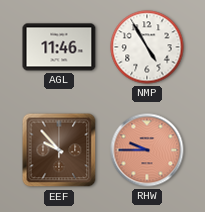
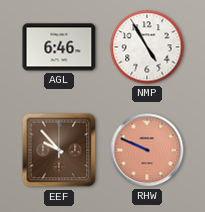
AGL: 11:46 -> 6:46
RHW: 9:45 -> 9:49
